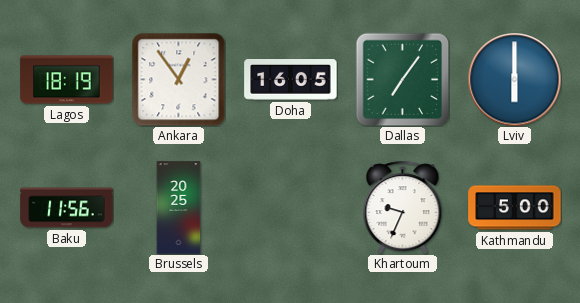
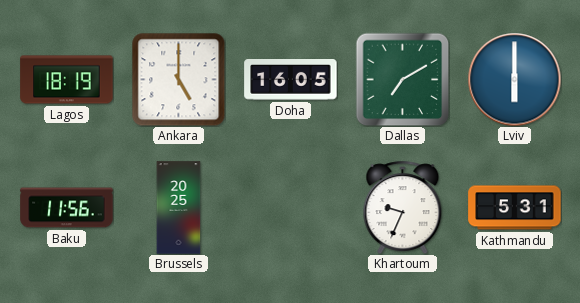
Ankara: 12:54 -> 5:00
Dallas: 7:06 -> 7:10
Kathmandu: 5:00 -> 5:31
